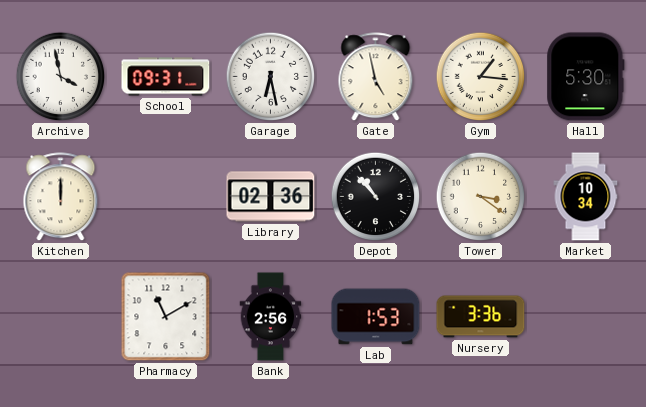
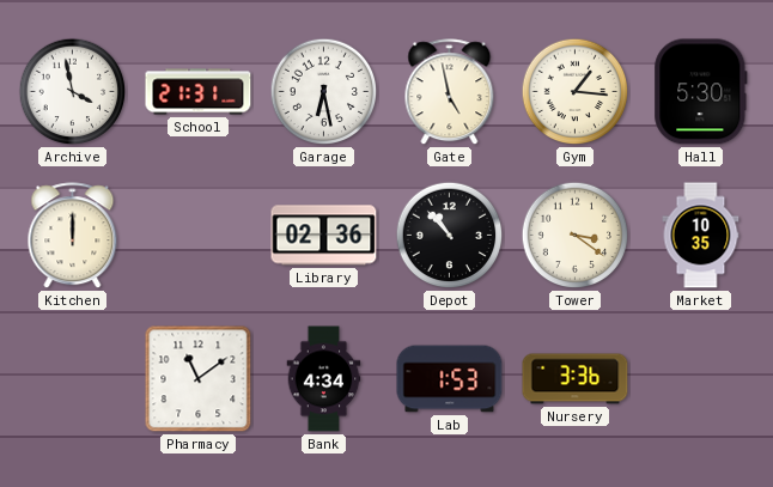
School: 09:31 -> 21:31
Market: 10:34 -> 10:35
Pharmacy: 11:10 -> 11:09
Bank: 2:56 -> 4:34
